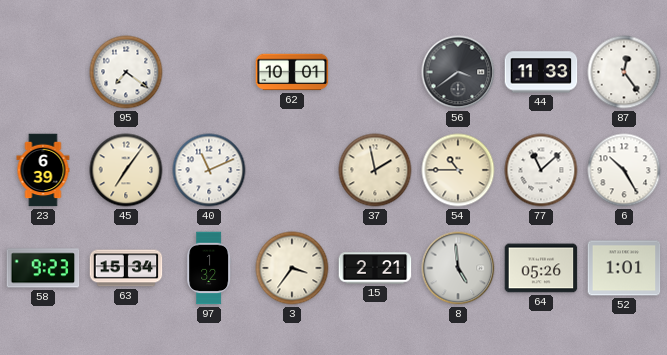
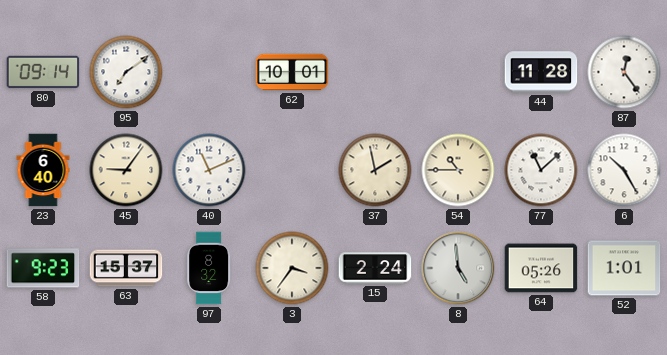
80: none -> 09:14
95: 7:21 -> 7:09
56: 3:39 -> none
44: 11:33 -> 11:28
23: 6:39 -> 6:40
45: 7:06 -> 9:06
63: 15:34 -> 15:37
97: 1:32 -> 8:32
15: 2:21 -> 2:24
